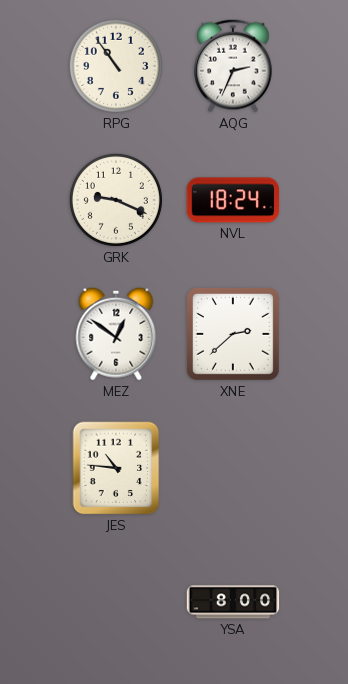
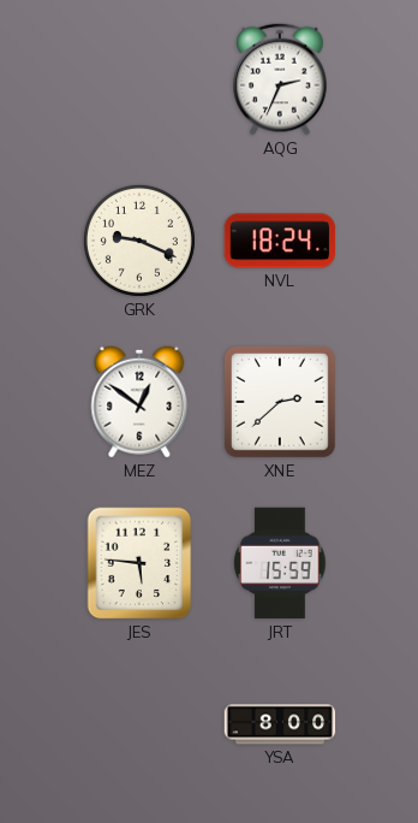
RPG: 10:54 -> none
JES: 10:46 -> 5:46
JRT: none -> 15:59
